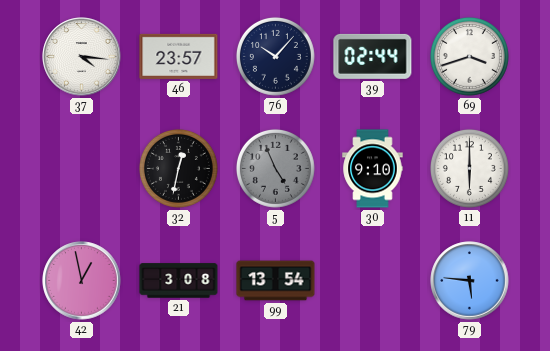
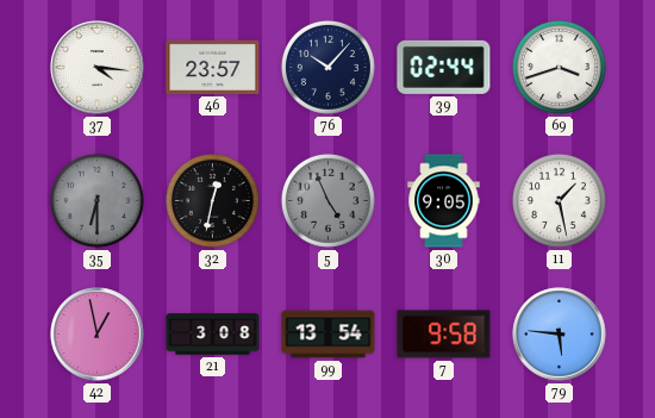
35: none -> 6:30
30: 9:10 -> 9:05
11: 6:00 -> 1:28
7: none -> 9:58
